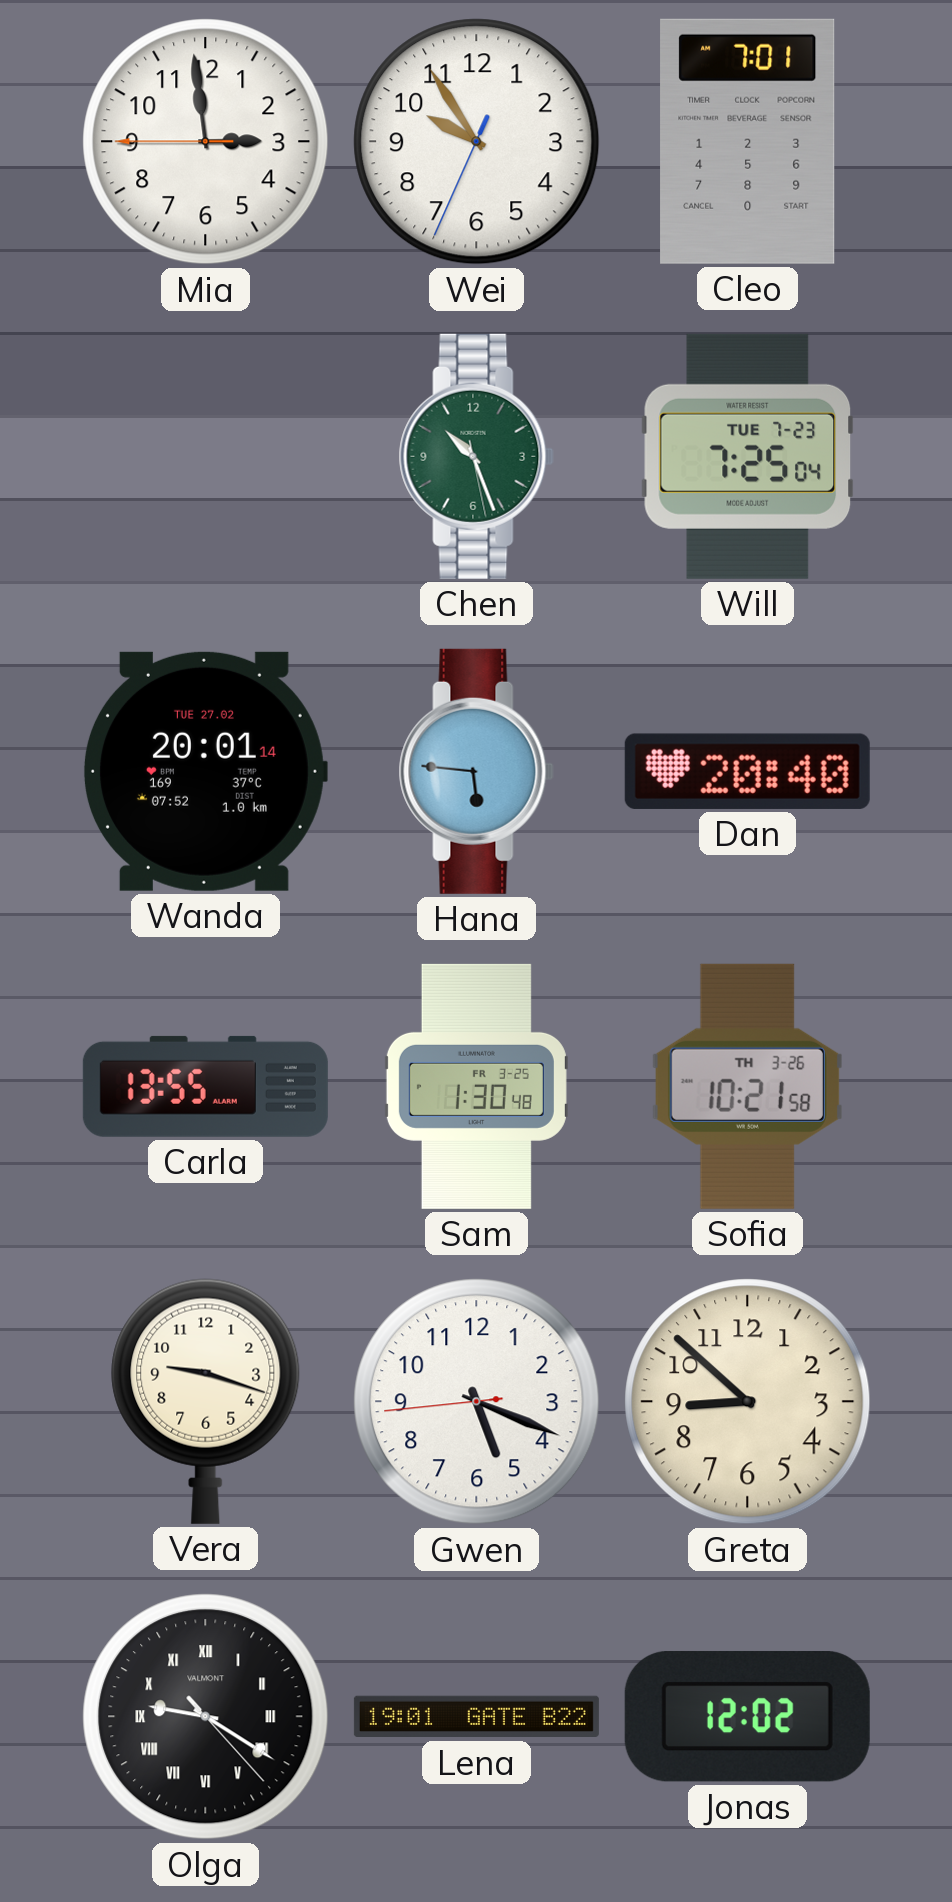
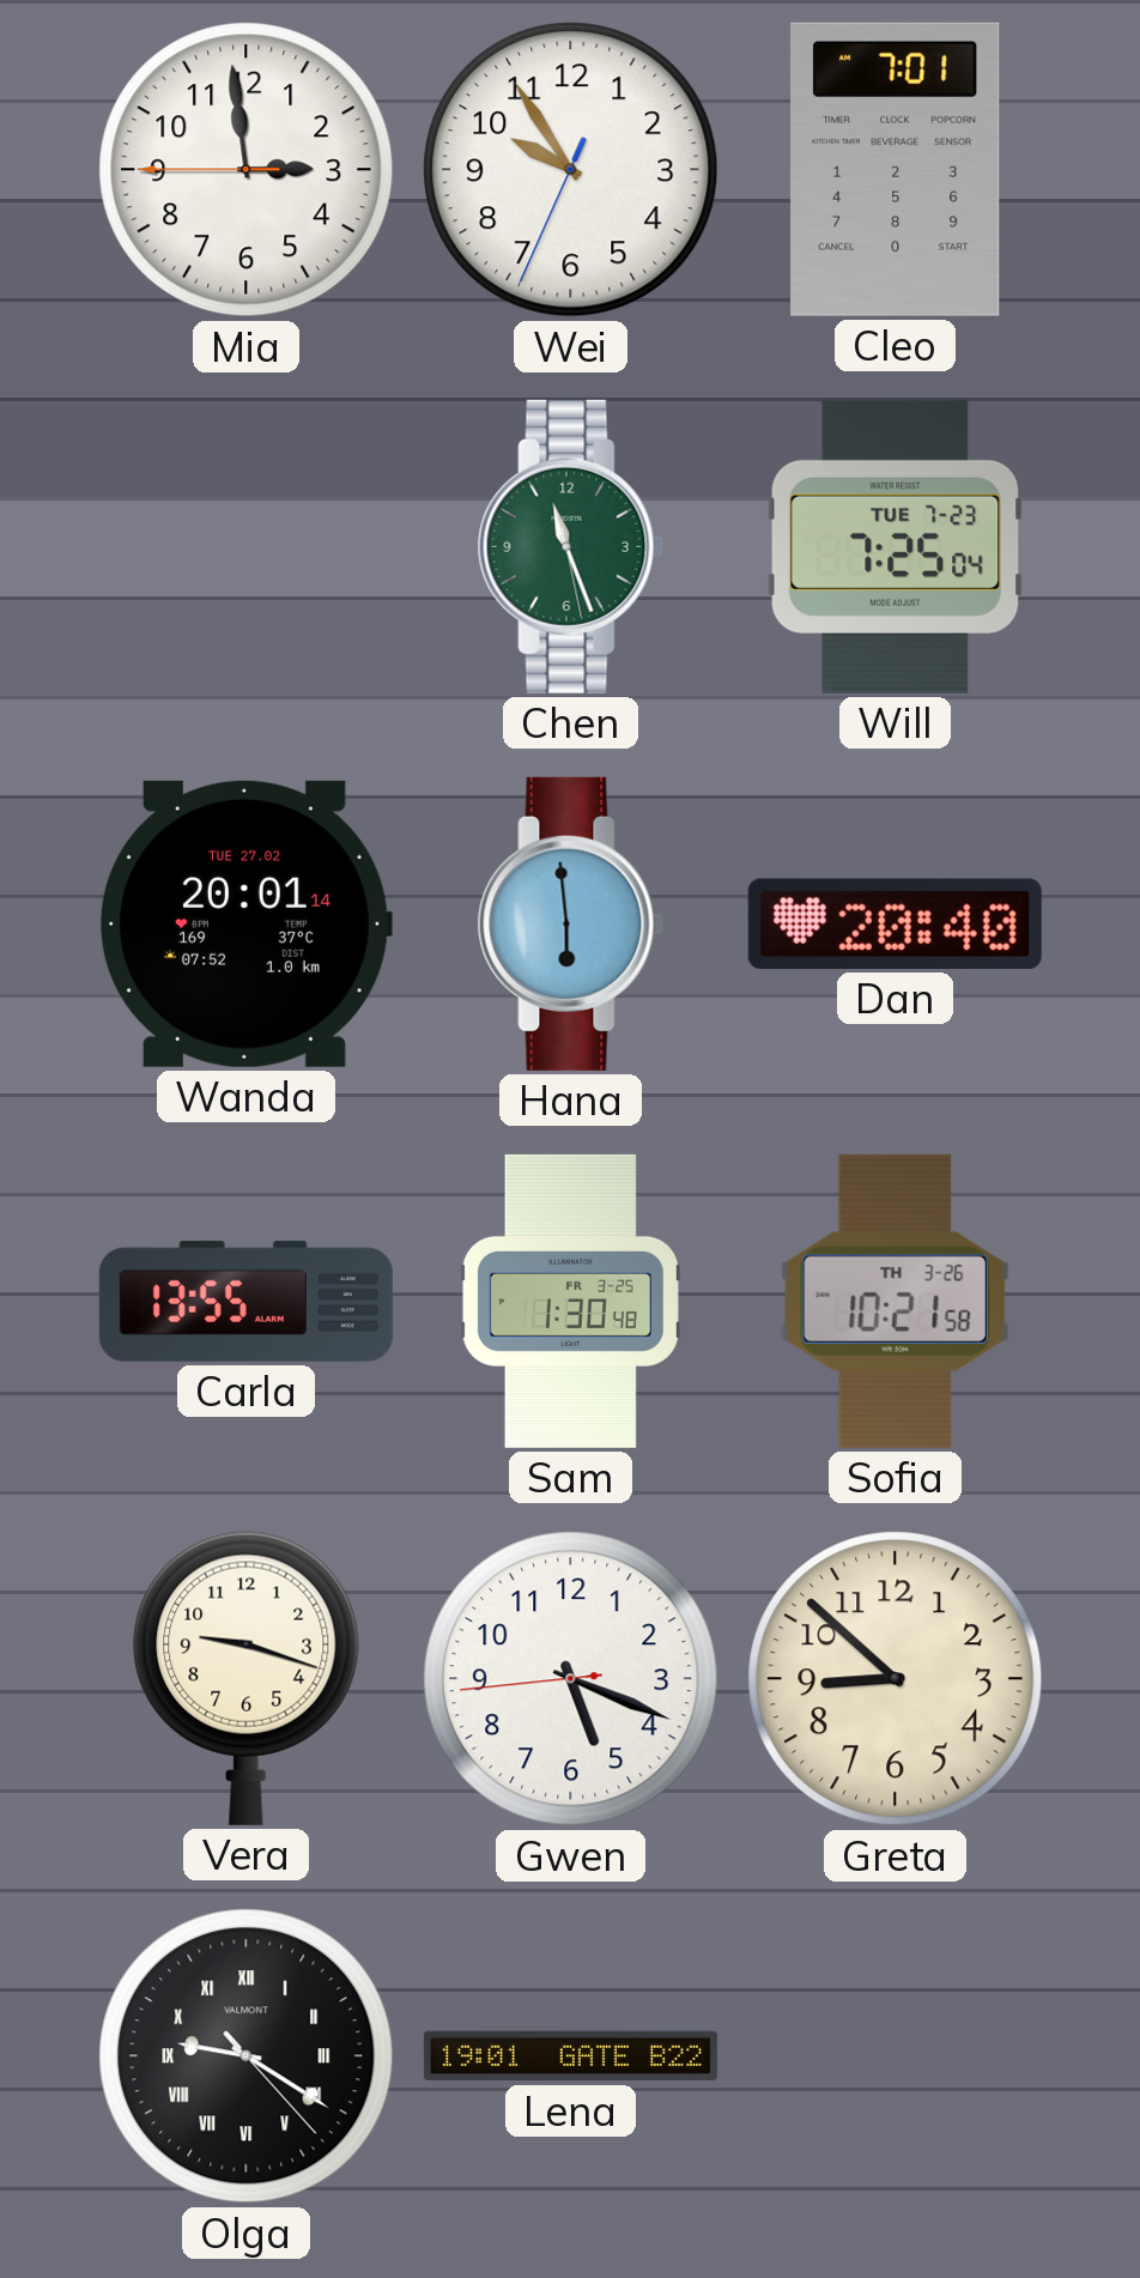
Chen: 10:26 -> 11:26
Hana: 5:46 -> 5:59
Jonas: 12:02 -> none
